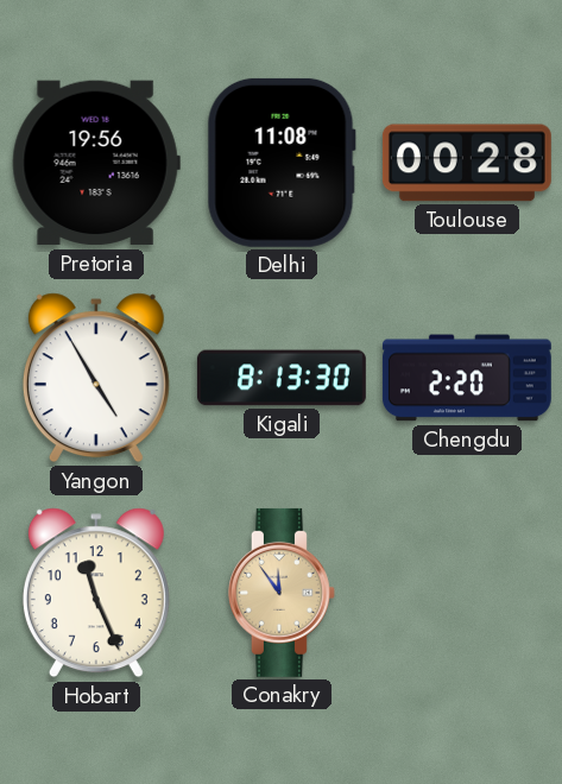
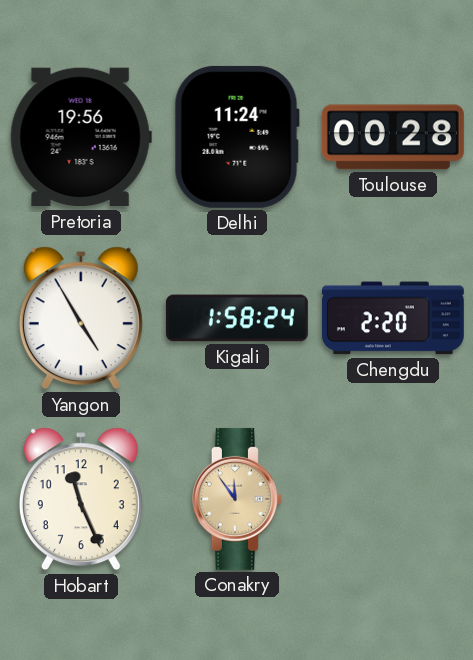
Delhi: 11:08 -> 11:24
Kigali: 8:13 -> 1:58
